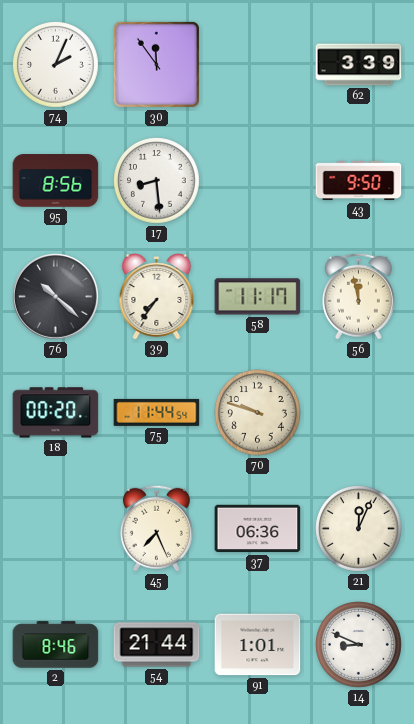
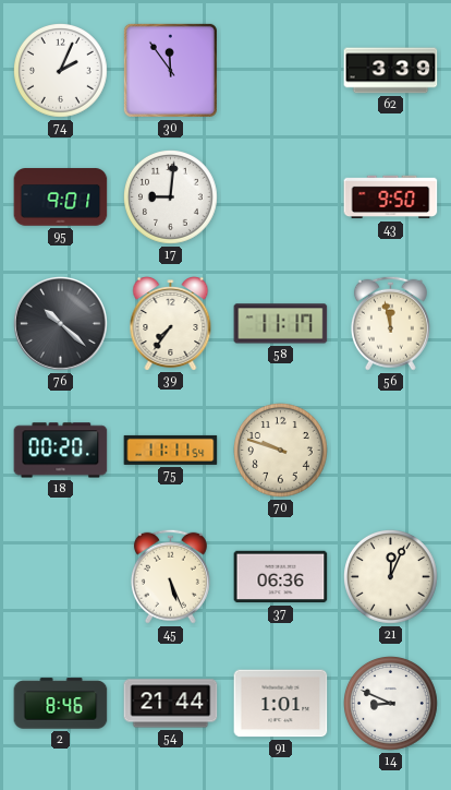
95: 8:56 -> 9:01
17: 8:29 -> 9:01
75: 11:44 -> 11:11
45: 7:26 -> 5:26
